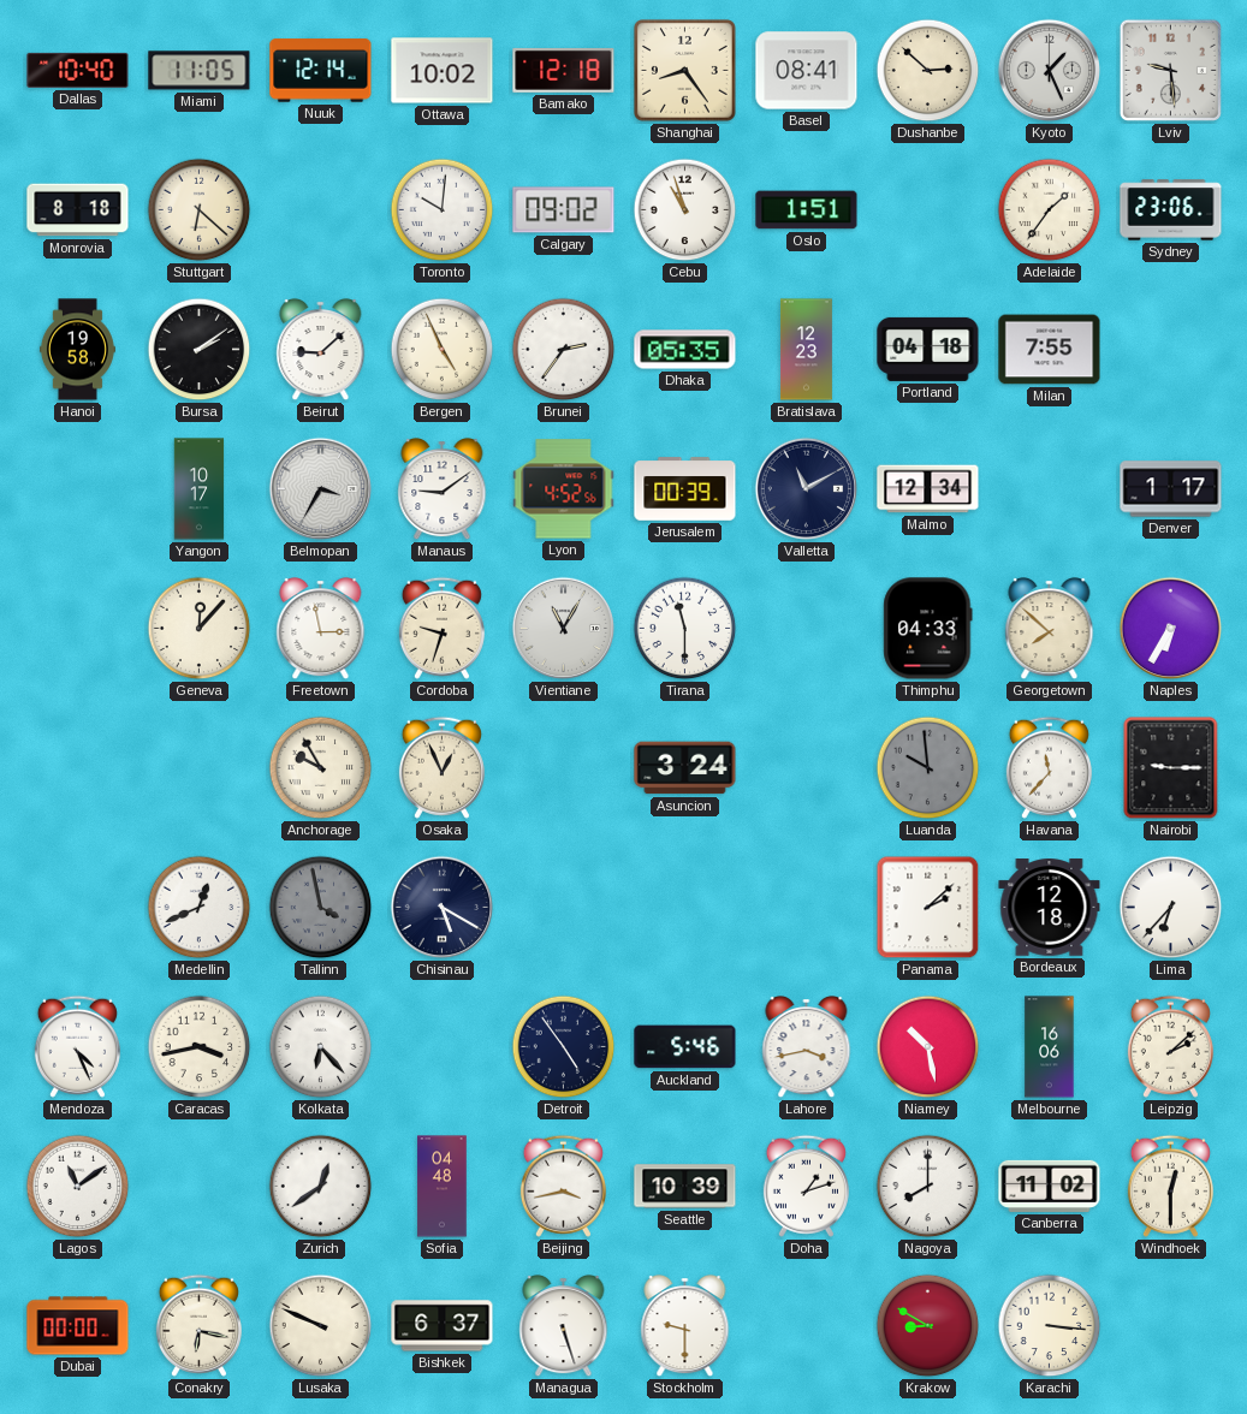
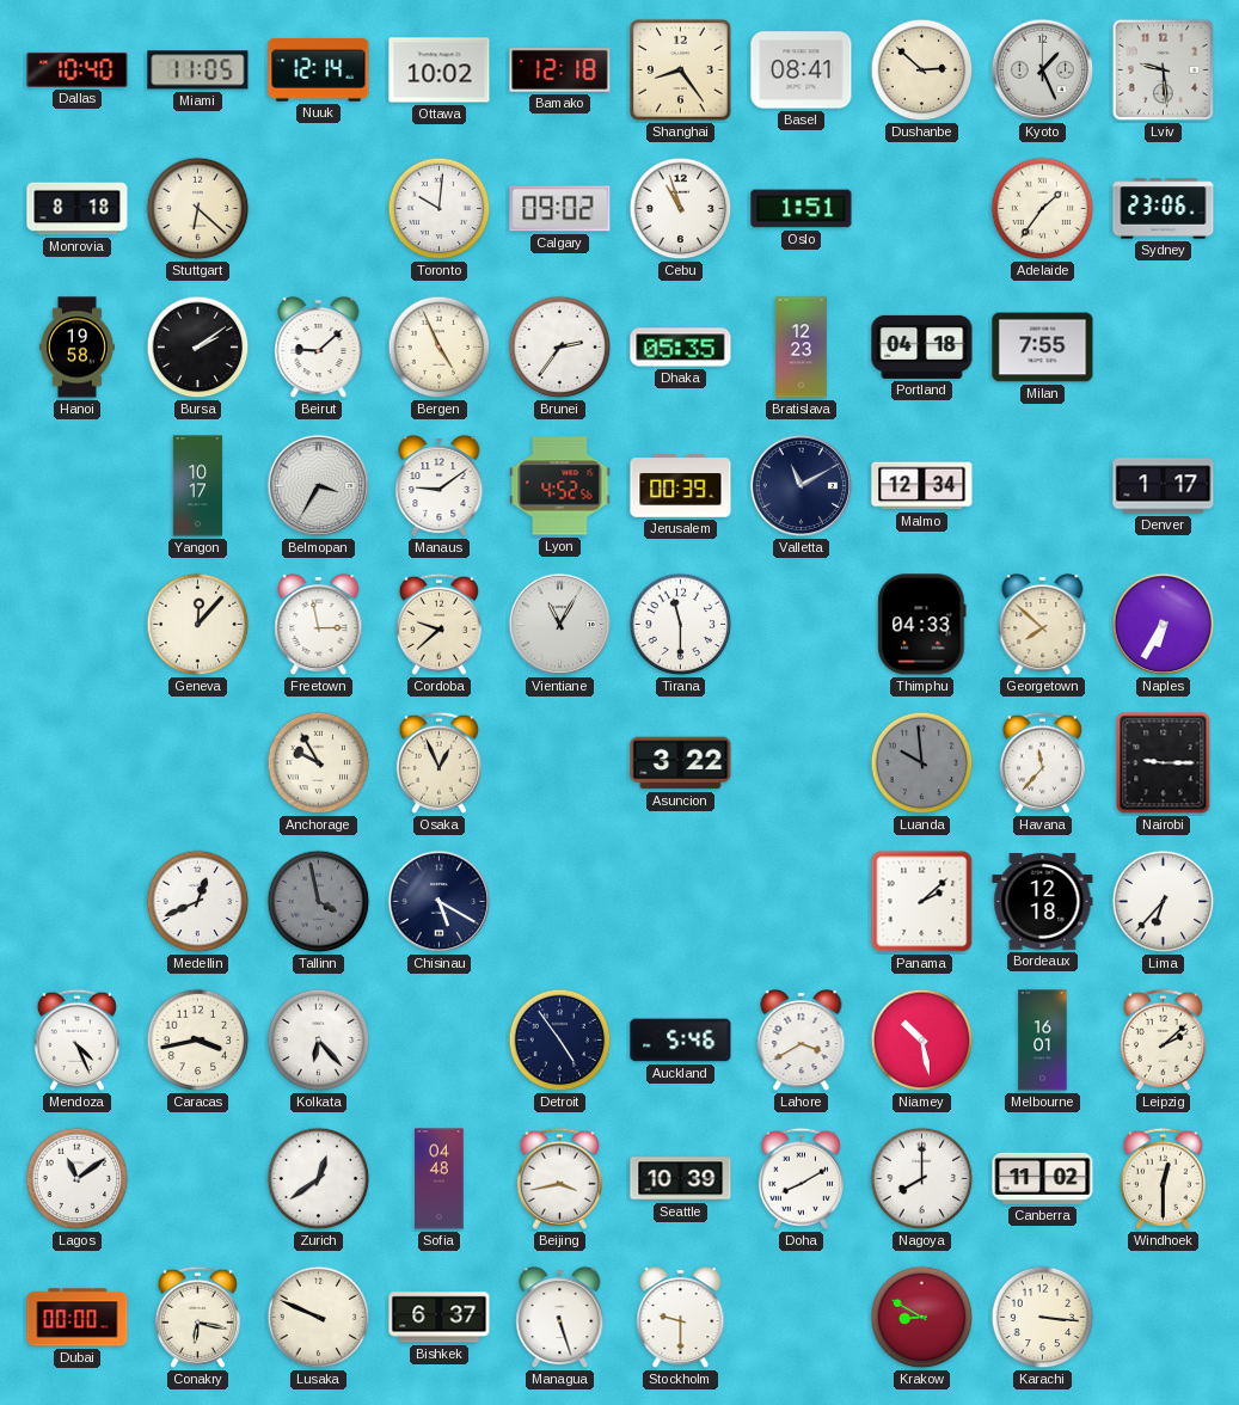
Cordoba: 9:33 -> 9:38
Asuncion: 3:24 -> 3:22
Lahore: 3:43 -> 3:40
Melbourne: 16:06 -> 16:01
Doha: 1:12 -> 8:10
